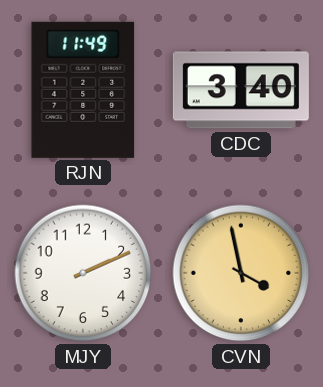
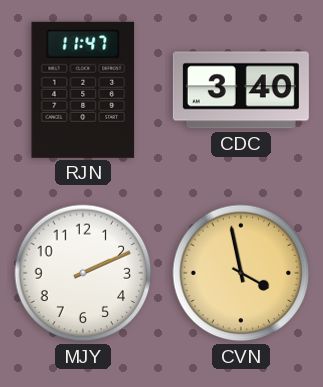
RJN: 11:49 -> 11:47
